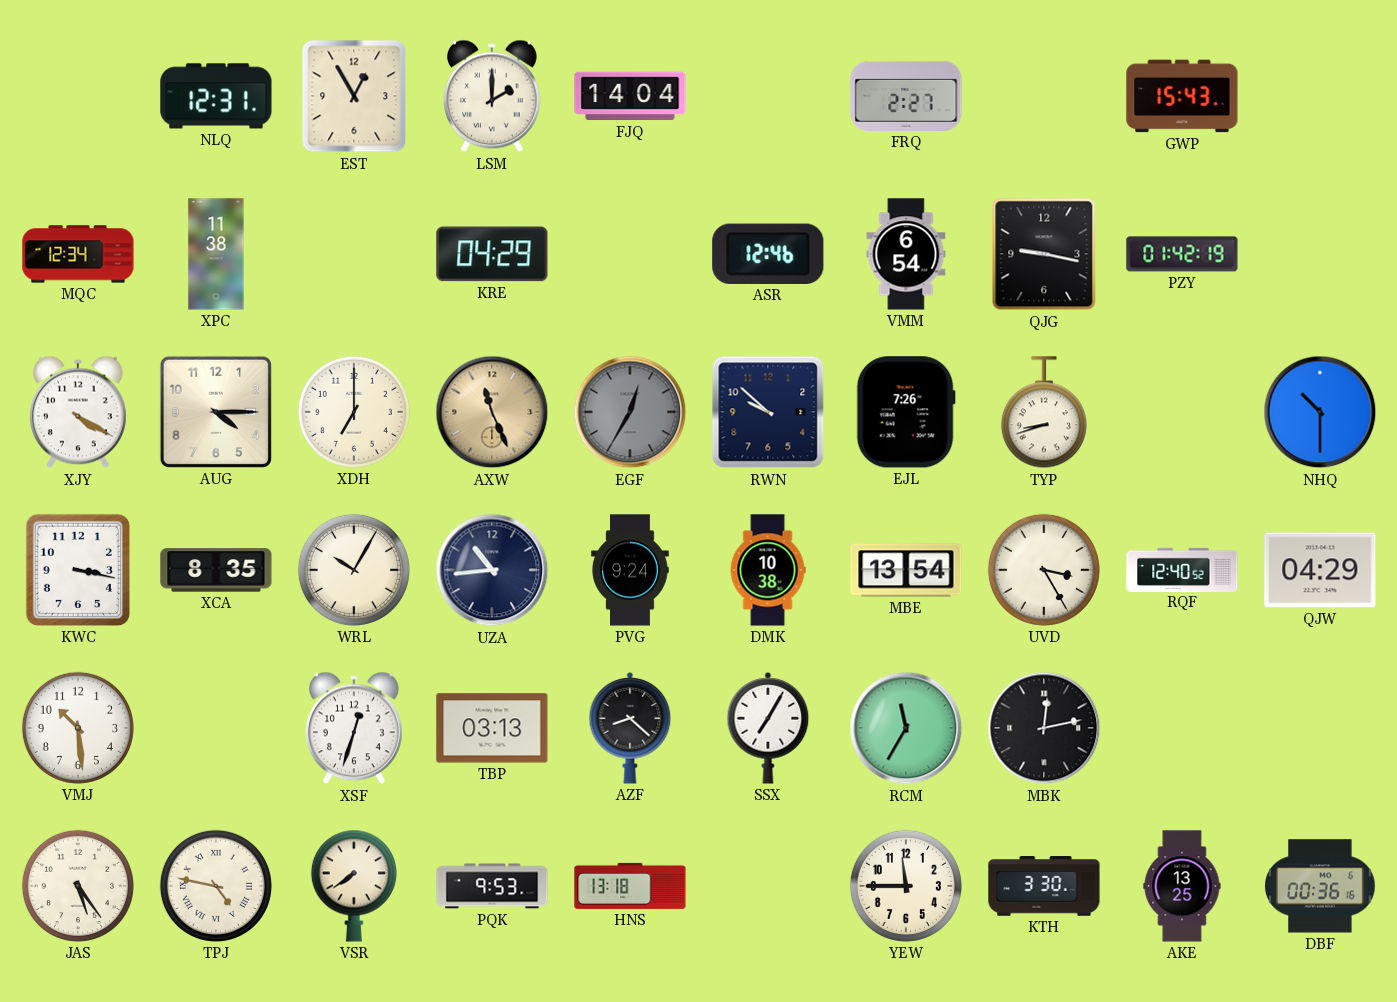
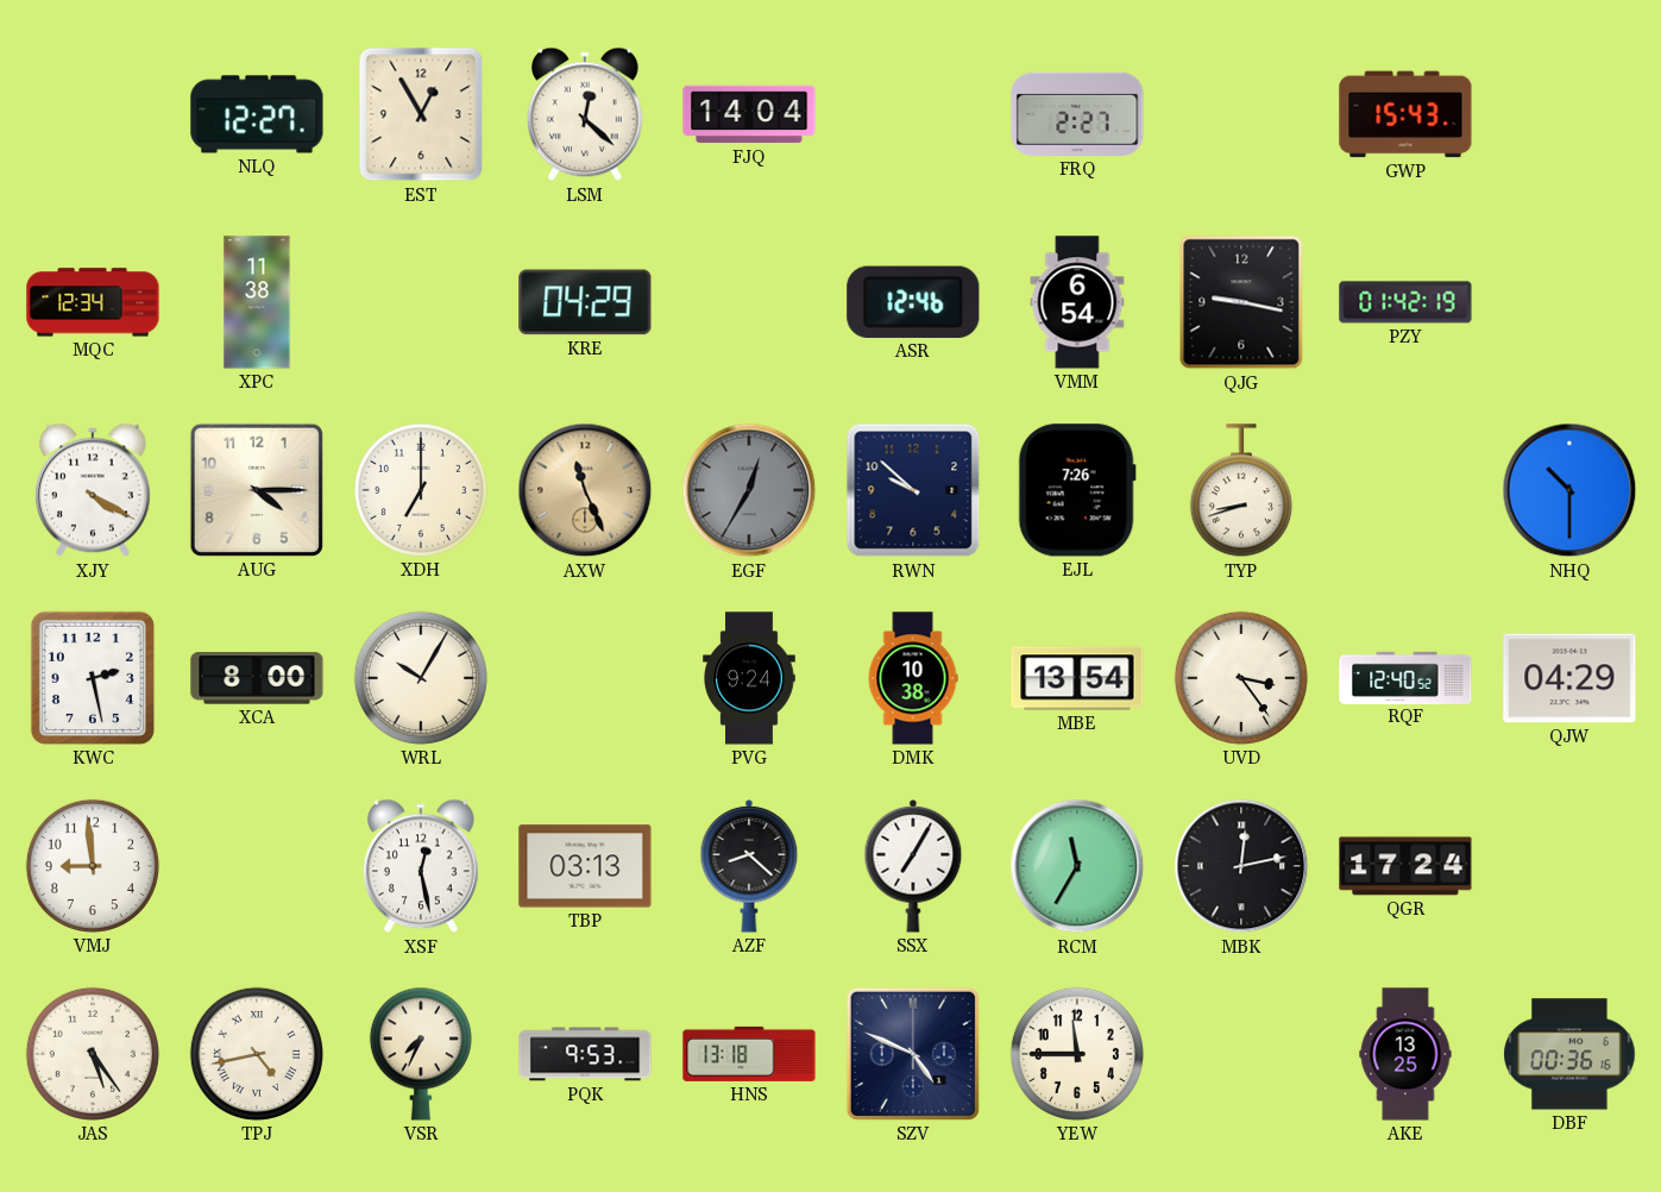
NLQ: 12:31 -> 12:27
LSM: 2:00 -> 12:22
KWC: 3:17 -> 2:28
XCA: 8:35 -> 8:00
UZA: 10:44 -> none
UVD: 3:25 -> 3:24
VMJ: 10:29 -> 8:59
XSF: 12:33 -> 12:28
QGR: none -> 17:24
TPJ: 4:47 -> 4:43
VSR: 7:39 -> 7:34
SZV: none -> 4:49
KTH: 3:30 -> none
